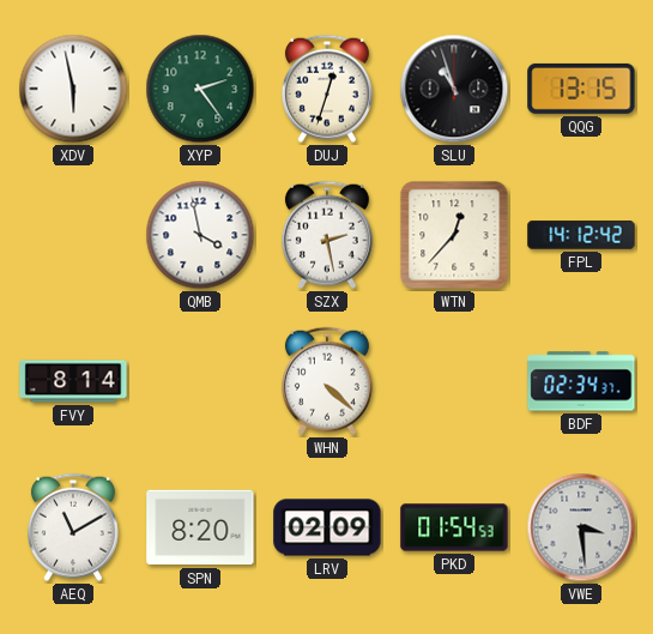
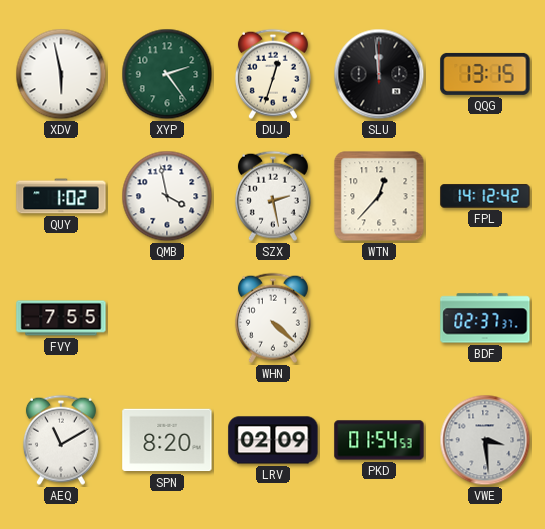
SLU: 10:57 -> 11:59
QUY: none -> 1:02
FVY: 8:14 -> 7:55
BDF: 02:34 -> 02:37
